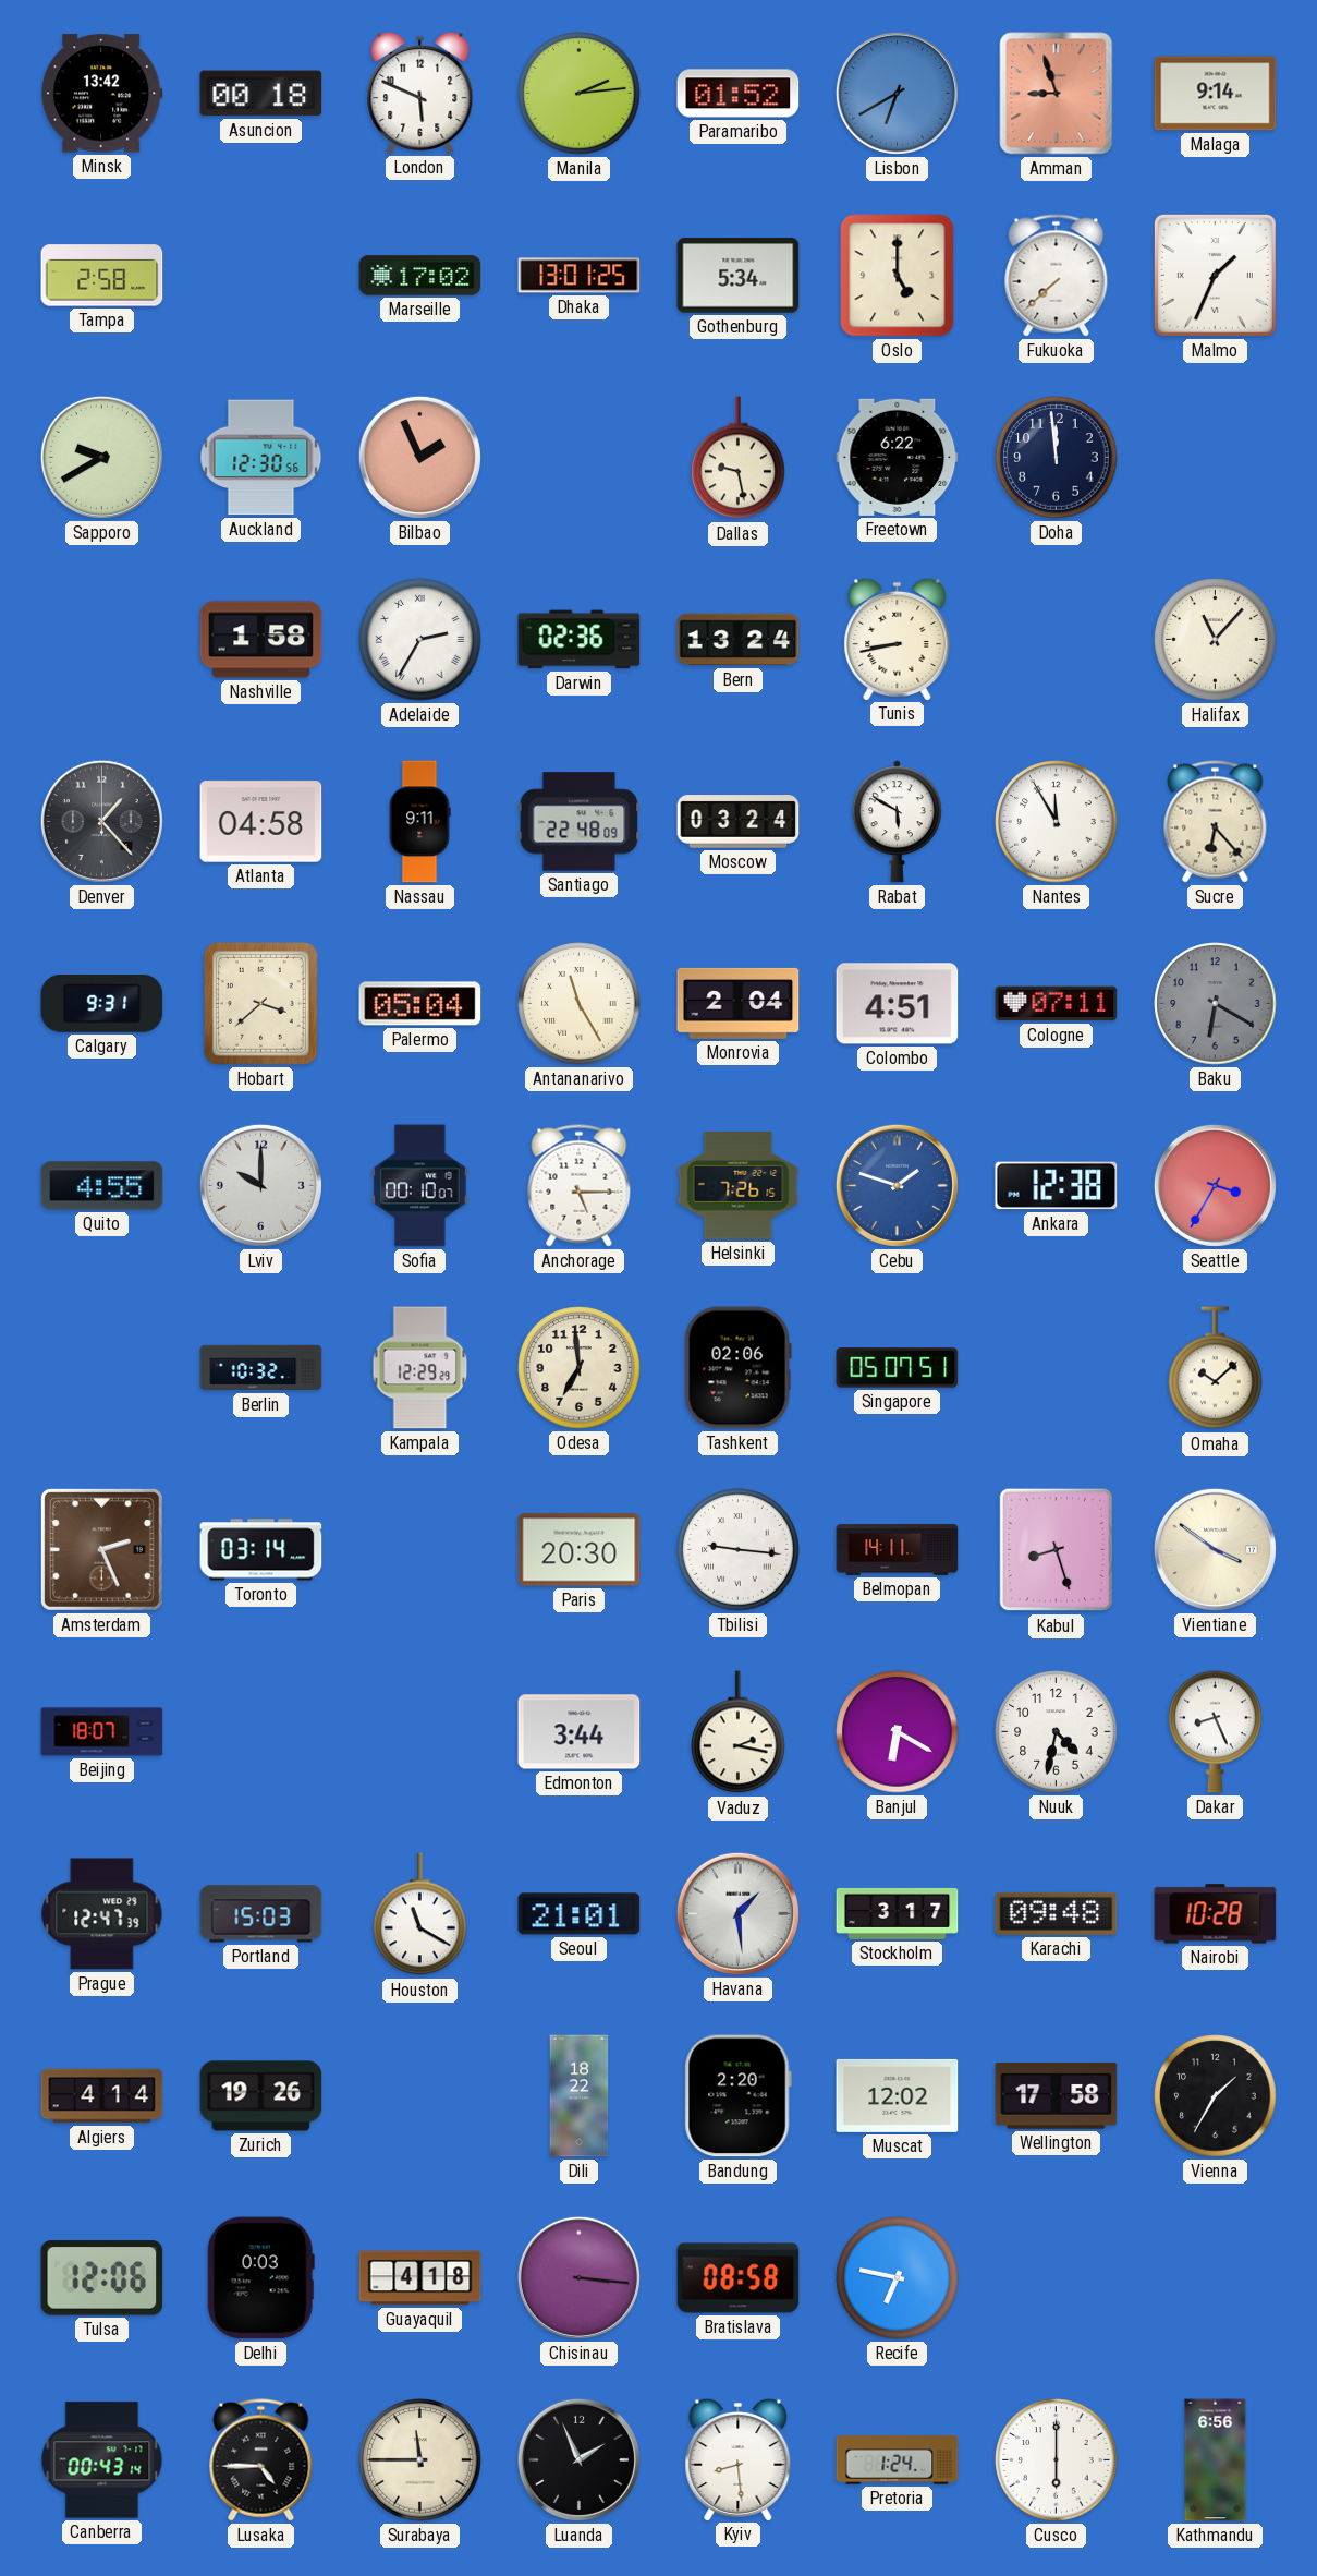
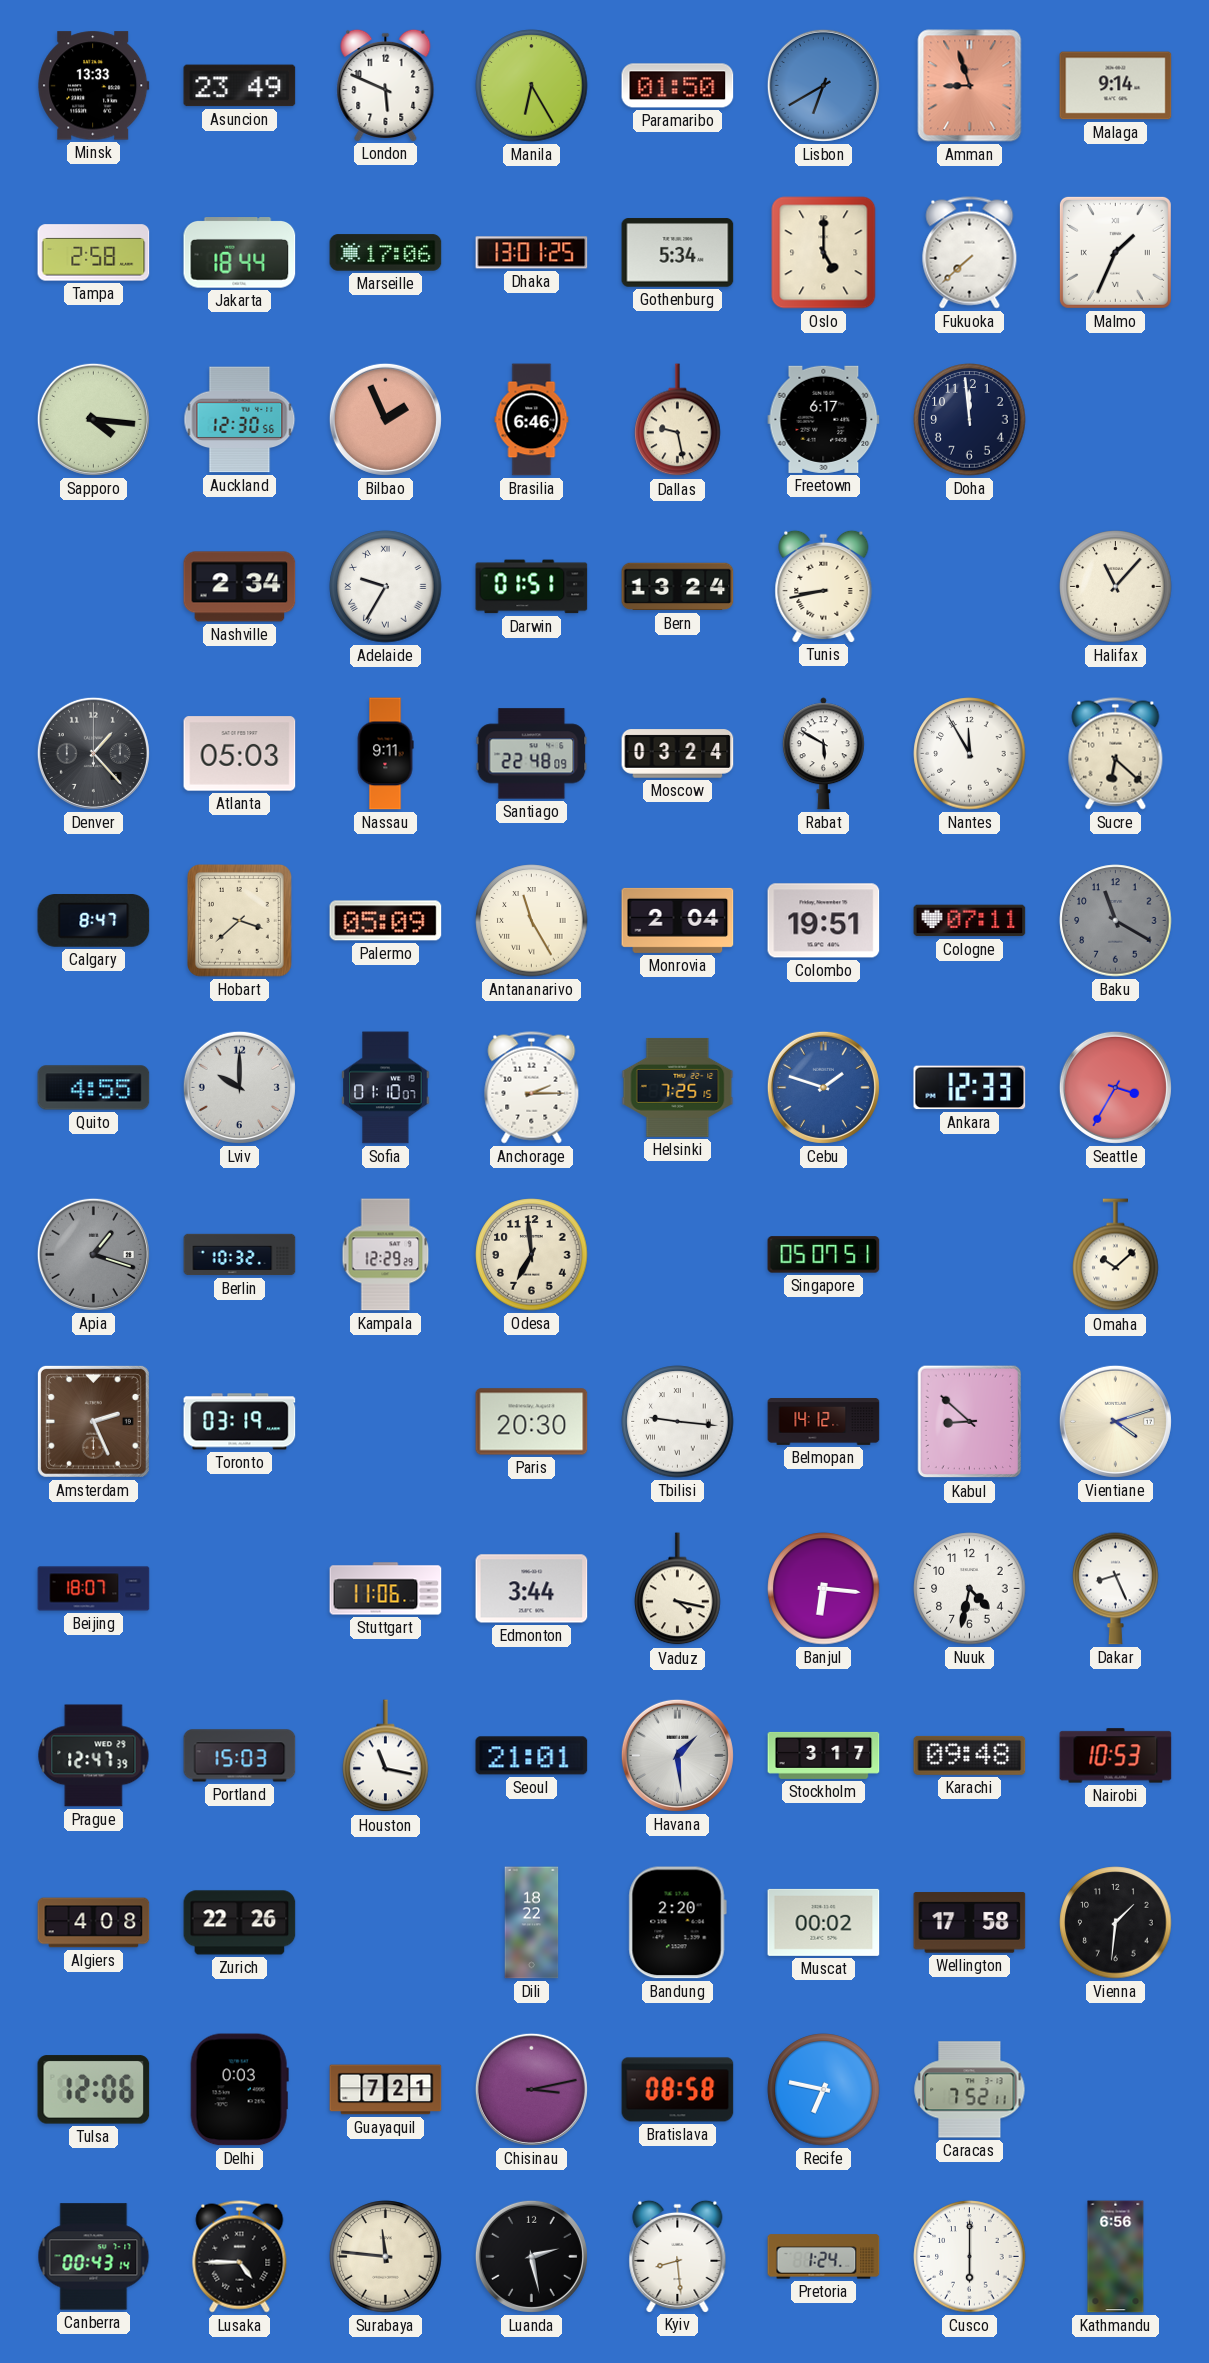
Minsk: 13:42 -> 13:33
Asuncion: 00:18 -> 23:49
Manila: 2:14 -> 6:25
Paramaribo: 01:52 -> 01:50
Jakarta: none -> 18:44
Marseille: 17:02 -> 17:06
Sapporo: 9:40 -> 4:16
Brasilia: none -> 6:46
Freetown: 6:22 -> 6:17
Nashville: 1:58 -> 2:34
Adelaide: 2:35 -> 9:35
Darwin: 02:36 -> 01:51
Atlanta: 04:58 -> 05:03
Sucre: 6:23 -> 6:22
Calgary: 9:31 -> 8:47
Palermo: 05:04 -> 05:09
Colombo: 4:51 -> 19:51
Baku: 6:20 -> 11:20
Sofia: 00:10 -> 01:10
Anchorage: 5:15 -> 2:15
Helsinki: 7:26 -> 7:25
Ankara: 12:38 -> 12:33
Apia: none -> 1:18
Tashkent: 02:06 -> none
Toronto: 03:14 -> 03:19
Belmopan: 14:11 -> 14:12
Kabul: 8:27 -> 8:52
Vientiane: 3:51 -> 4:12
Stuttgart: none -> 11:06
Vaduz: 2:17 -> 4:17
Banjul: 6:20 -> 6:16
Houston: 11:20 -> 11:17
Nairobi: 10:28 -> 10:53
Algiers: 4:14 -> 4:08
Zurich: 19:26 -> 22:26
Muscat: 12:02 -> 00:02
Vienna: 1:35 -> 1:31
Guayaquil: 4:18 -> 7:21
Chisinau: 3:16 -> 3:13
Caracas: none -> 7:52
Surabaya: 11:45 -> 11:46
Luanda: 1:56 -> 2:28
